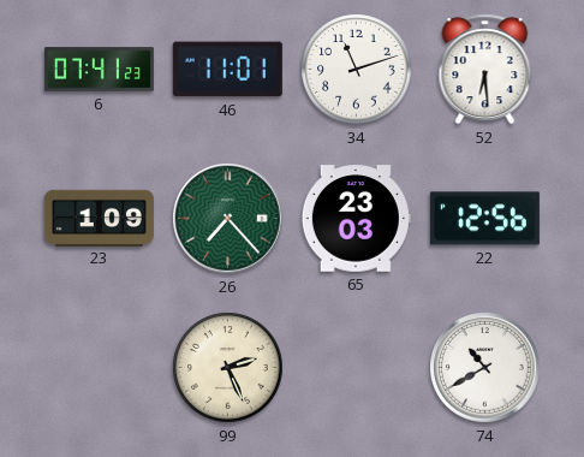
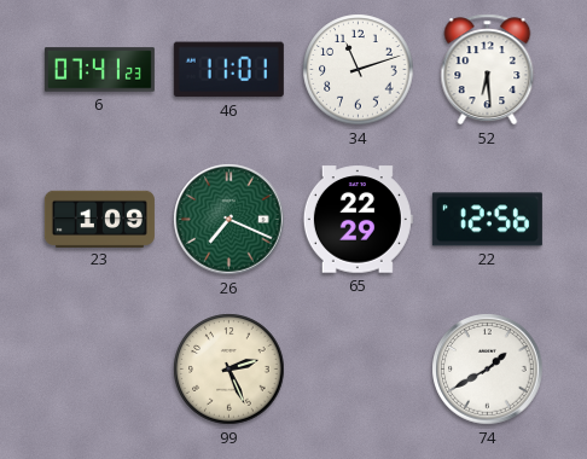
26: 7:23 -> 7:19
65: 23:03 -> 22:29
74: 10:40 -> 1:40
